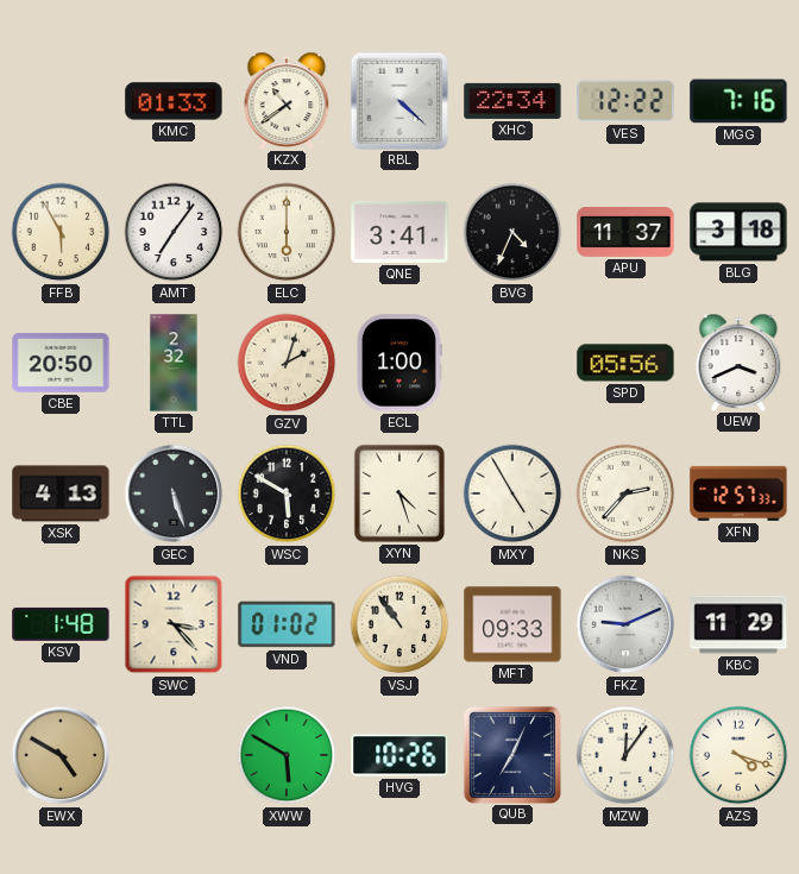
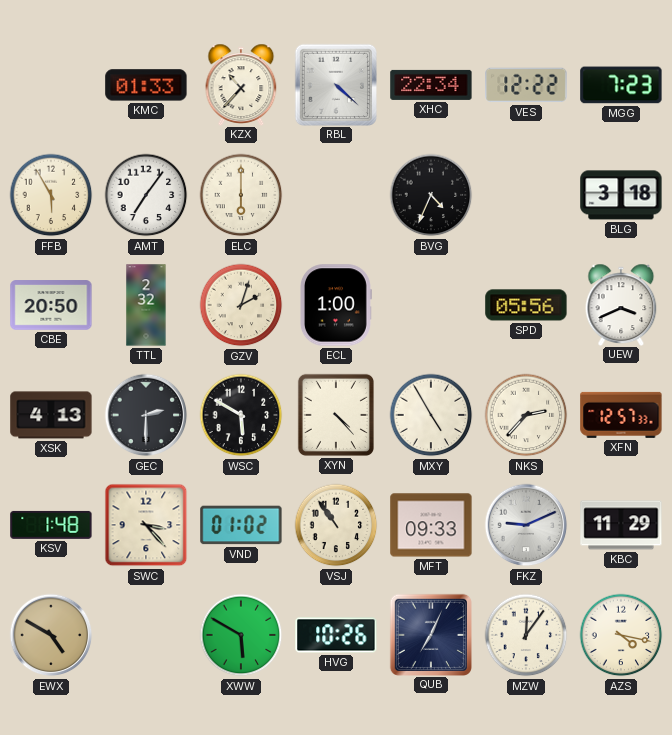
KZX: 10:39 -> 10:37
MGG: 7:16 -> 7:23
QNE: 3:41 -> none
APU: 11:37 -> none
GEC: 5:27 -> 2:30
XYN: 4:27 -> 4:23
AZS: 4:18 -> 4:17
